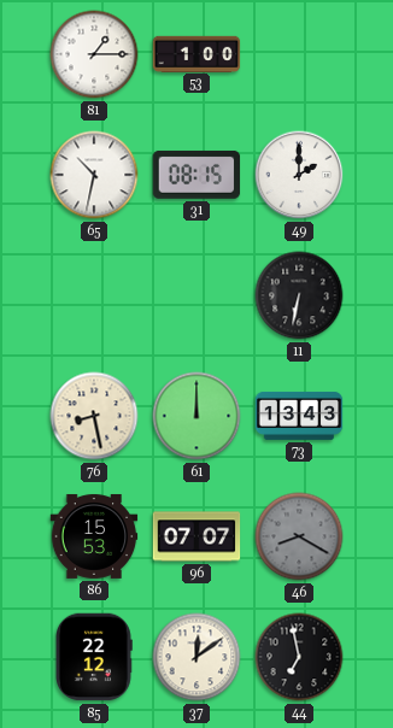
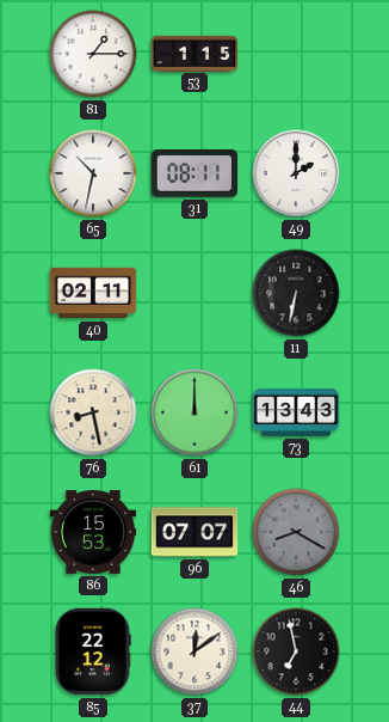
53: 1:00 -> 1:15
31: 08:15 -> 08:11
40: none -> 02:11
